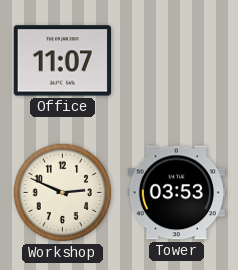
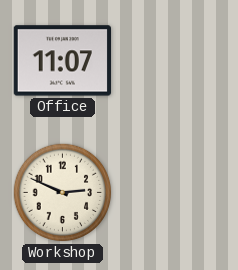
Tower: 03:53 -> none
